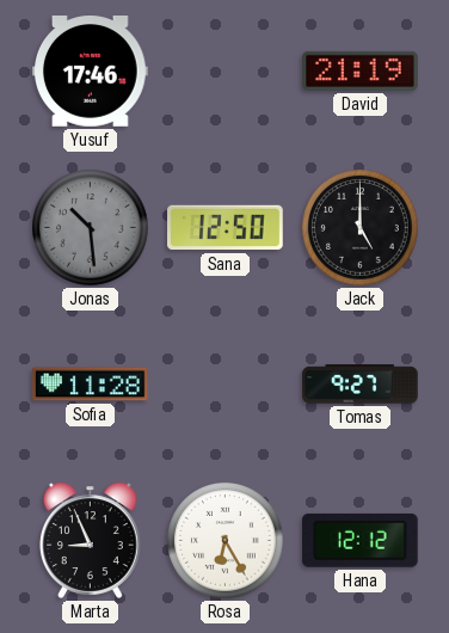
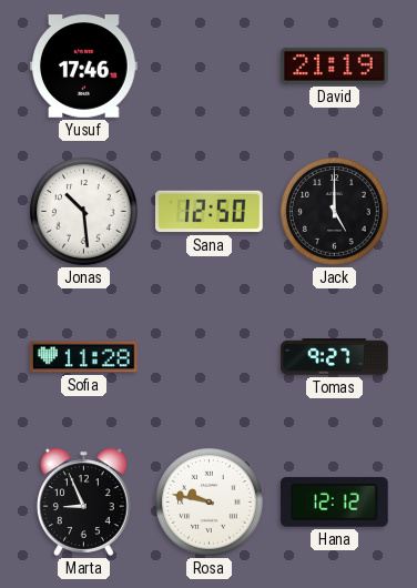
Jonas dial: grey -> white
Rosa: 6:25 -> 9:47
